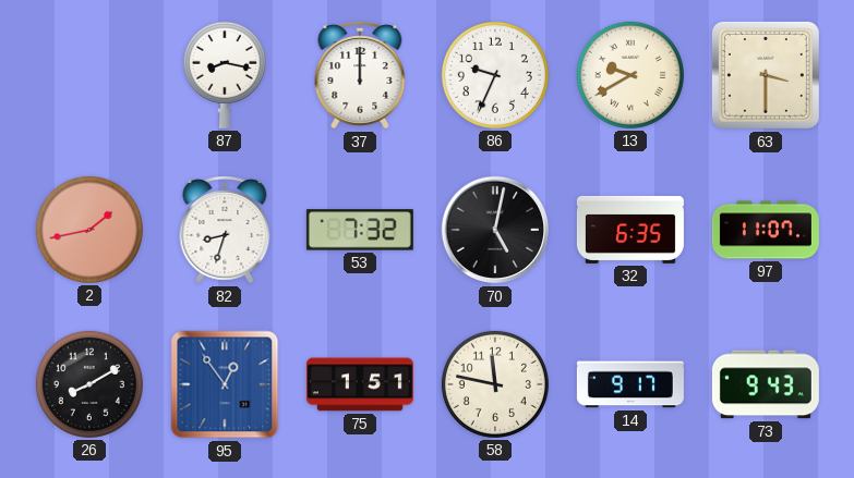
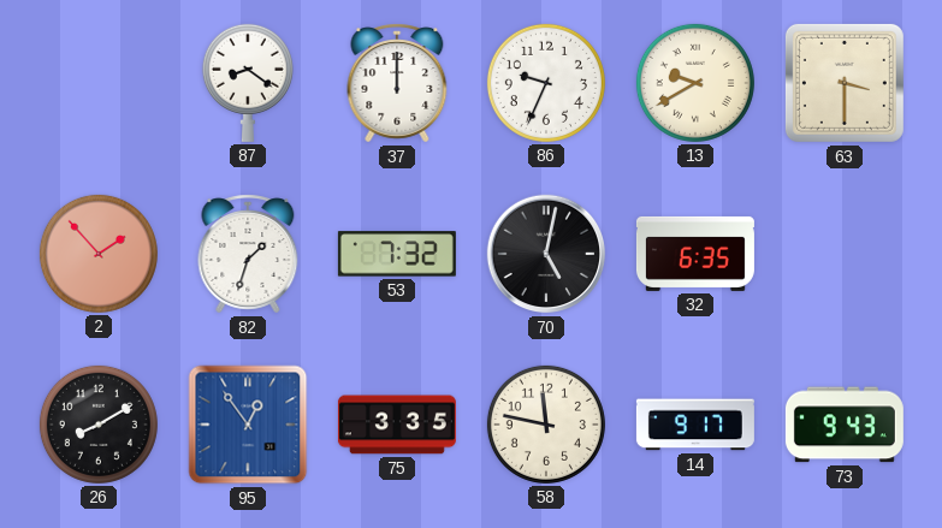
87: 8:17 -> 8:21
2: 1:43 -> 1:53
82: 8:33 -> 1:33
97: 11:07 -> none
75: 1:51 -> 3:35
